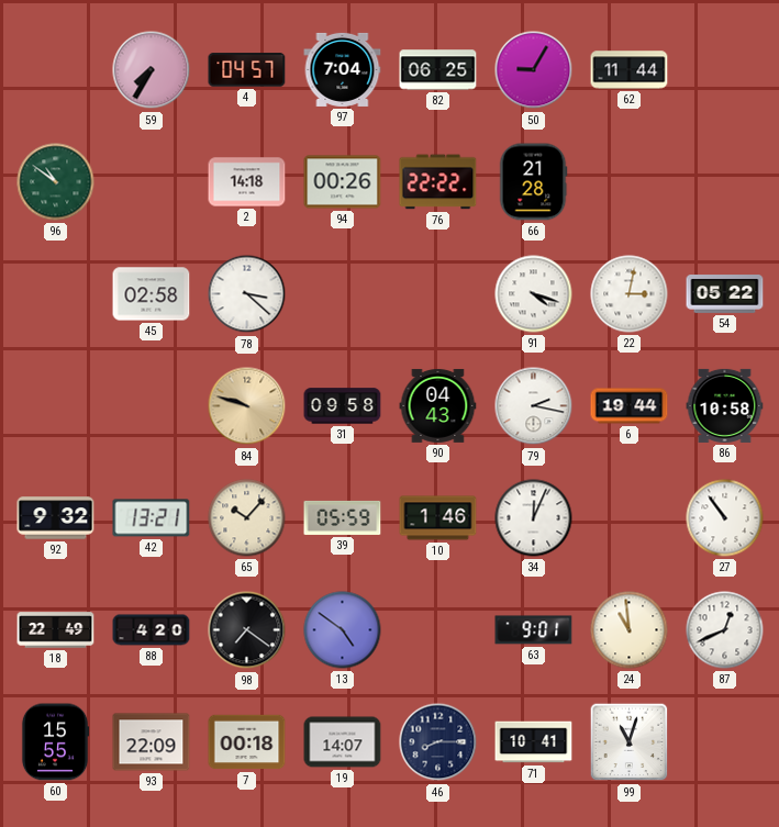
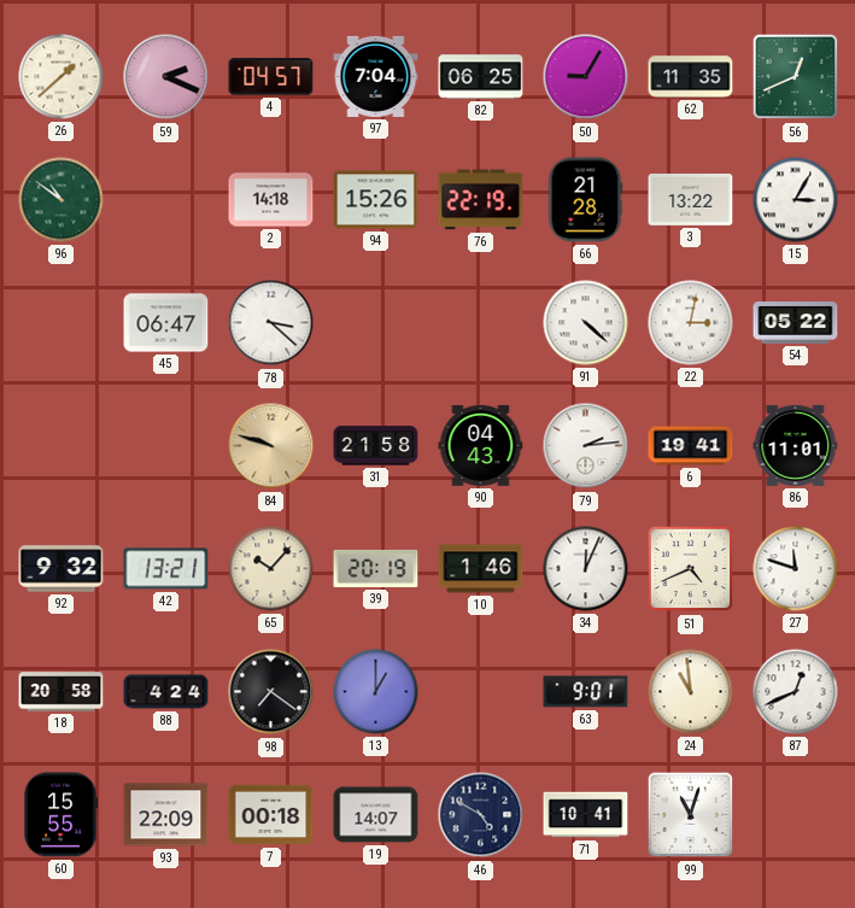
26: none -> 1:38
59: 7:35 -> 2:19
62: 11:44 -> 11:35
56: none -> 12:41
94: 00:26 -> 15:26
76: 22:22 -> 22:19
3: none -> 13:22
15: none -> 3:05
45: 02:58 -> 06:47
91: 4:18 -> 4:22
31: 09:58 -> 21:58
79: 2:17 -> 2:14
6: 19:44 -> 19:41
86: 10:58 -> 11:01
39: 05:59 -> 20:19
51: none -> 4:41
27: 10:54 -> 11:48
18: 22:49 -> 20:58
88: 4:20 -> 4:24
13: 4:51 -> 1:00
46: 8:15 -> 4:50
